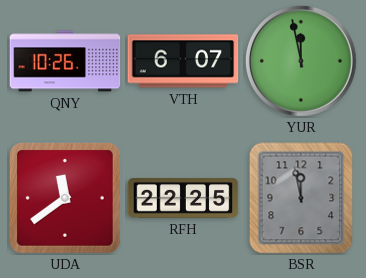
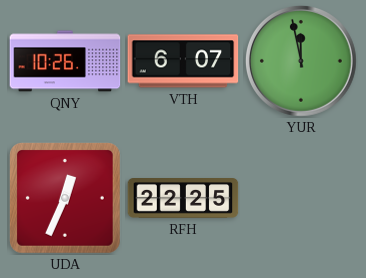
UDA: 11:39 -> 12:34
BSR: 11:58 -> none
